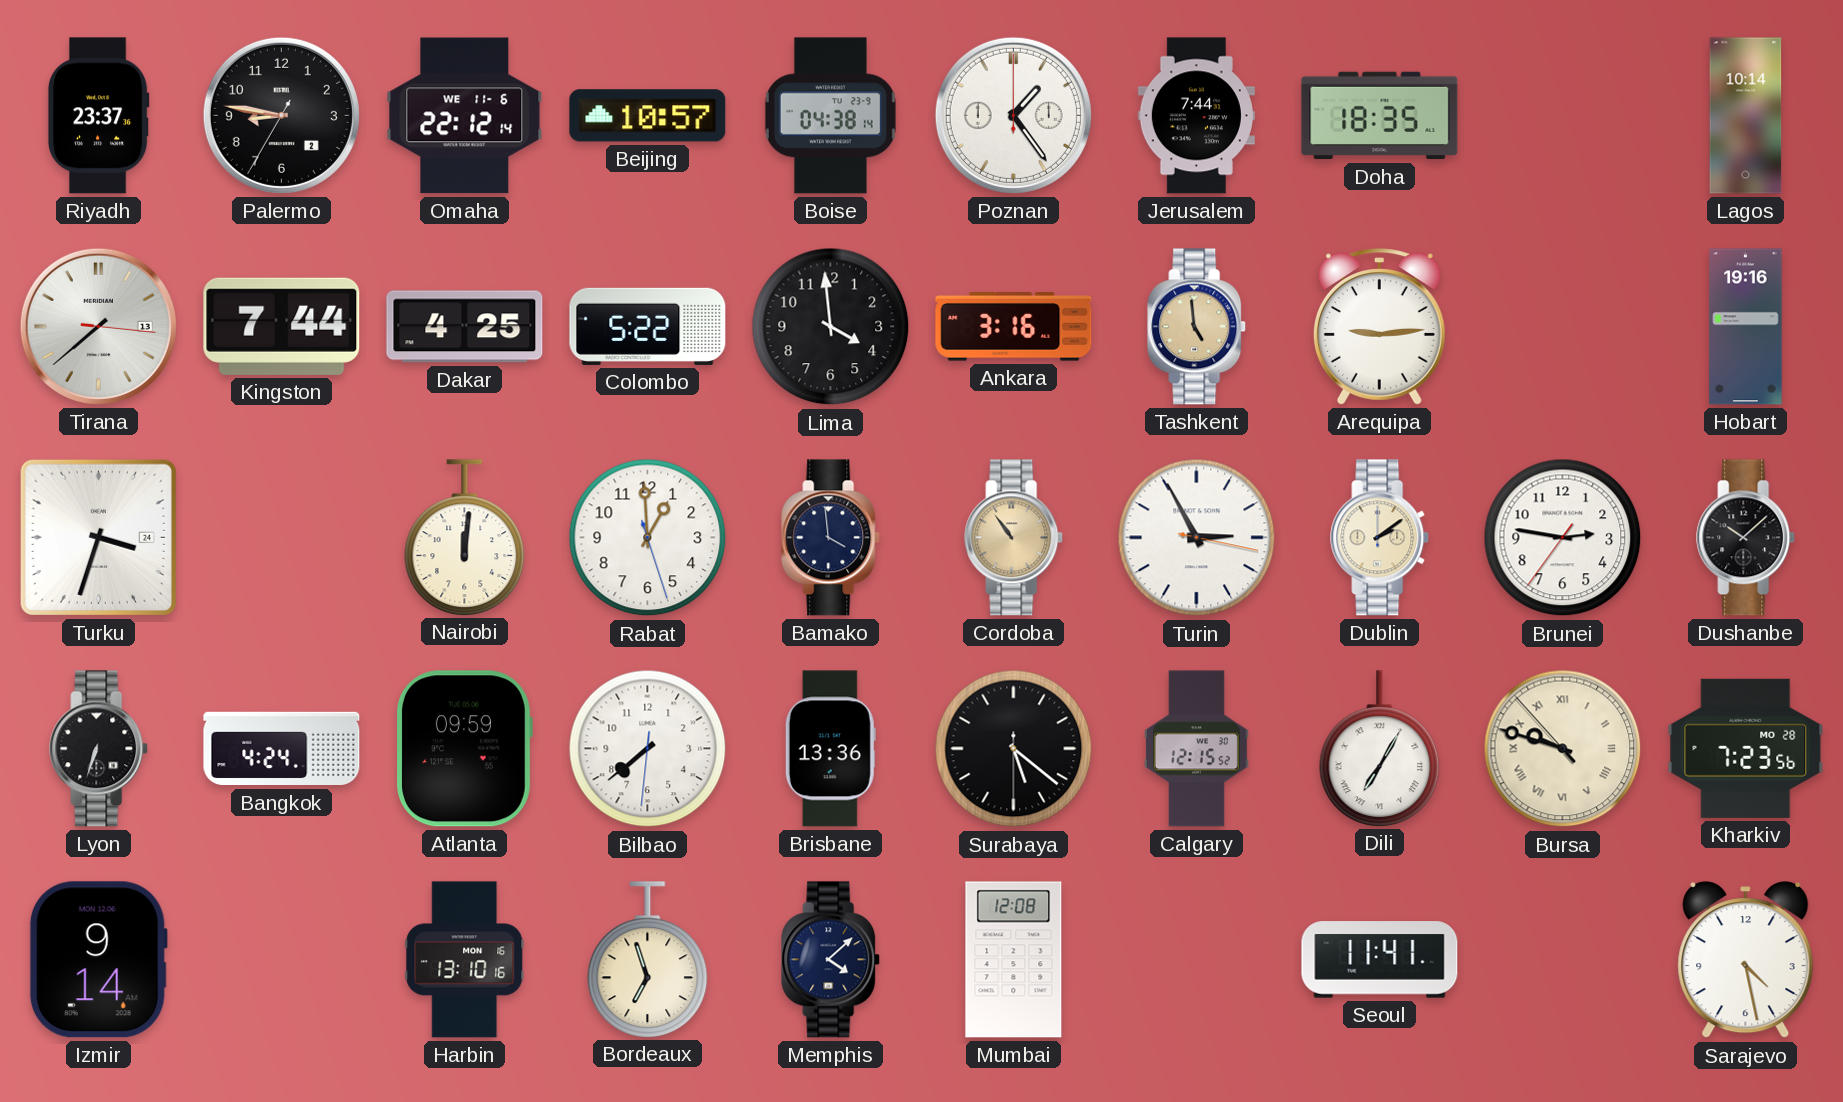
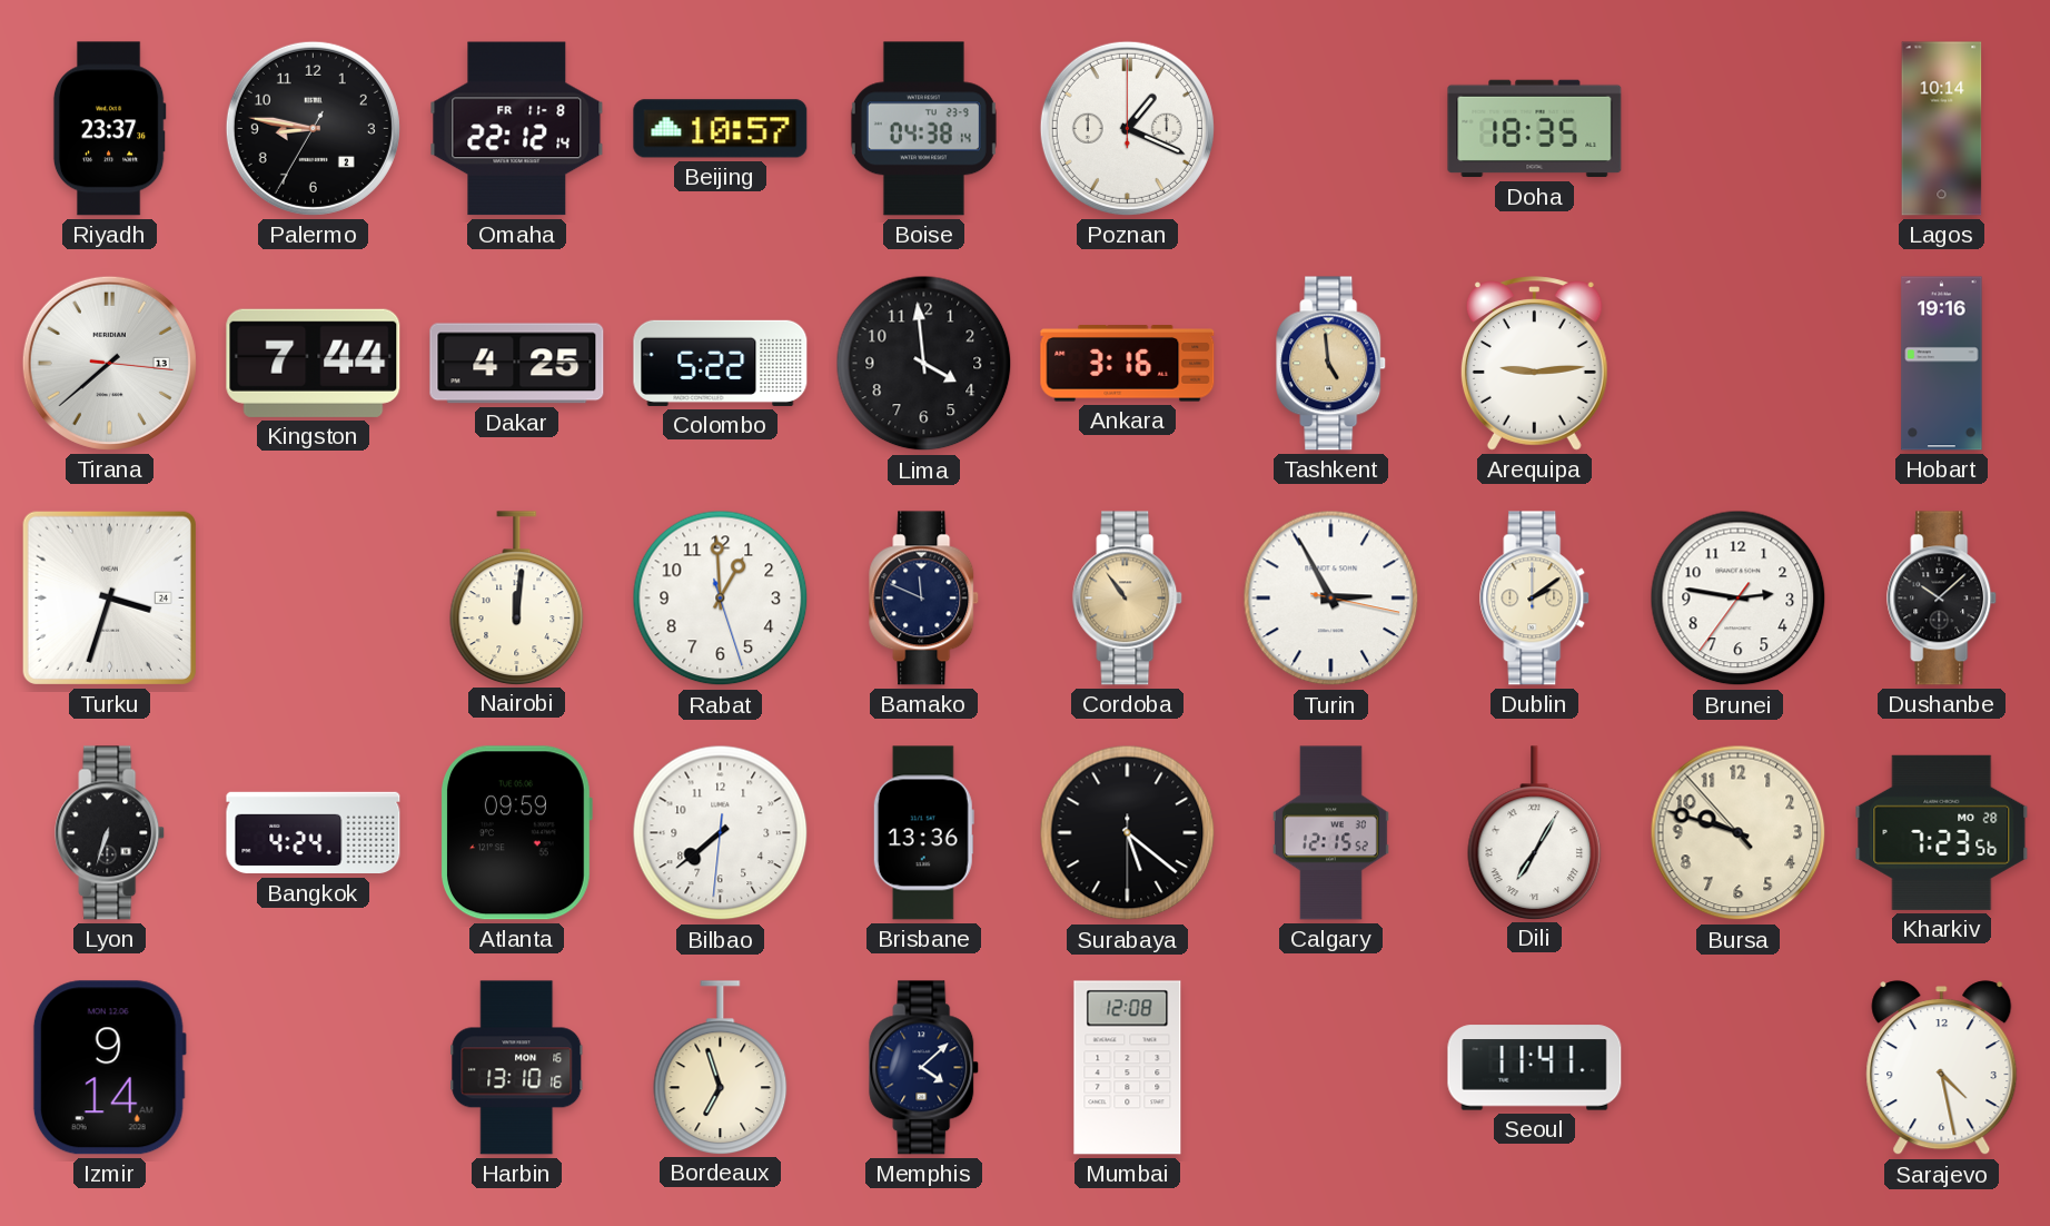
Omaha date: WE 11-6 -> FR 11-8
Poznan: 1:24 -> 1:19
Jerusalem: 7:44 -> none
Bamako: 3:59 -> 11:49
Bursa numerals: Roman -> Arabic
